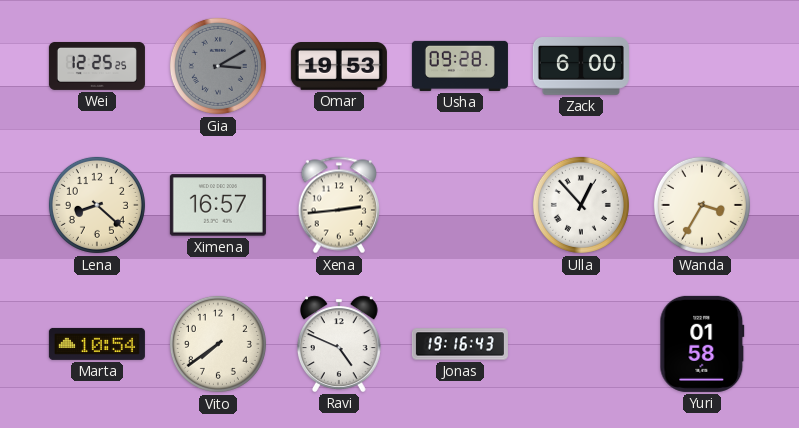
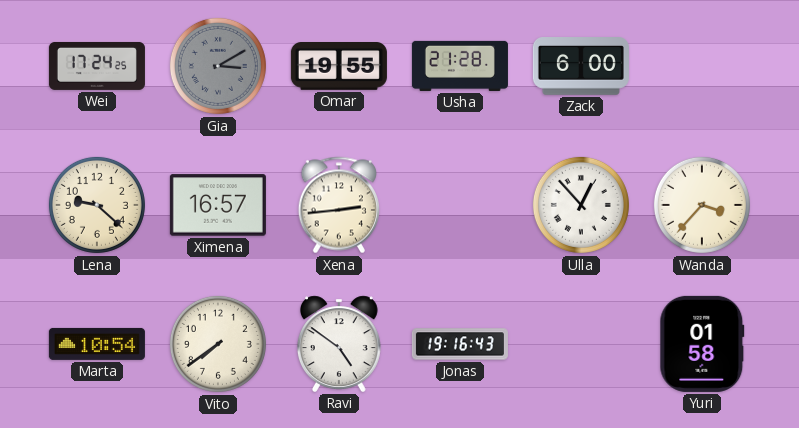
Wei: 12:25 -> 17:24
Omar: 19:53 -> 19:55
Usha: 09:28 -> 21:28
Lena: 8:22 -> 9:22
Wanda: 3:35 -> 3:37
Ravi: 4:49 -> 4:51
